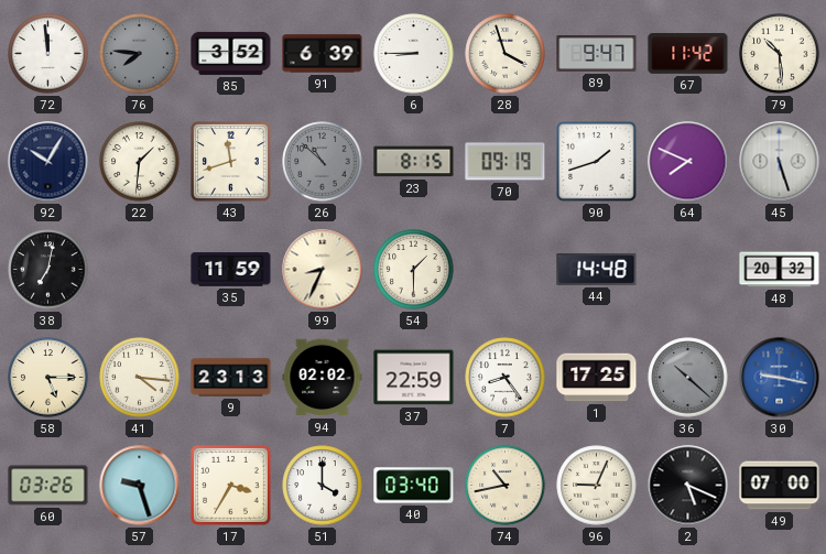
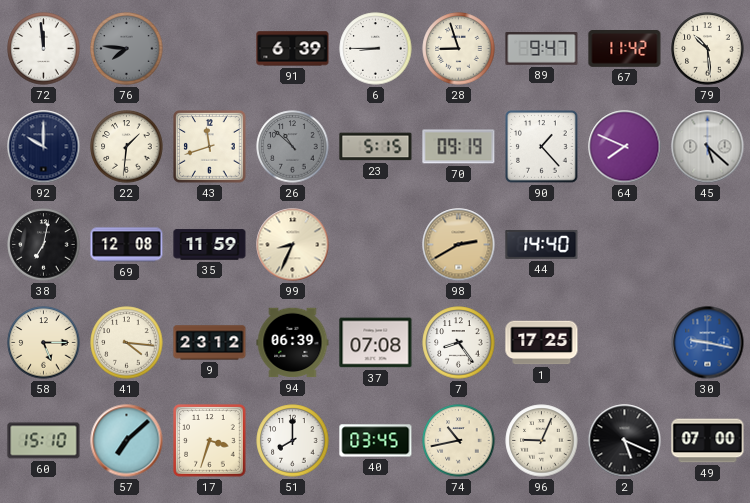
85: 3:52 -> none
28: 3:57 -> 8:57
92: 10:05 -> 10:00
23: 8:15 -> 5:15
90: 1:42 -> 1:23
45: 5:27 -> 5:22
69: none -> 12:08
54: 1:30 -> none
98: none -> 2:40
44: 14:48 -> 14:40
48: 20:32 -> none
9: 23:13 -> 23:12
94: 02:02 -> 06:39
37: 22:59 -> 07:08
36: 10:22 -> none
60: 03:26 -> 15:10
57: 9:27 -> 7:08
17: 3:35 -> 3:33
51: 4:00 -> 8:00
40: 03:40 -> 03:45
